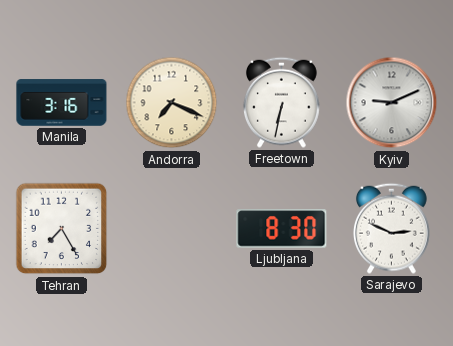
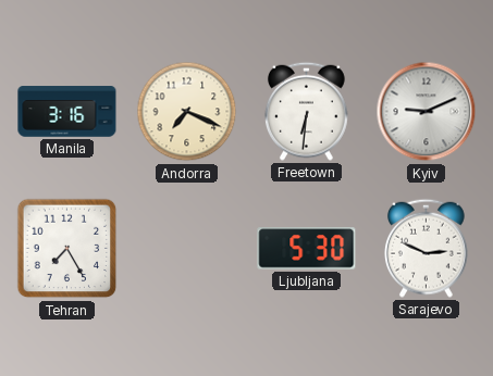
Freetown: 6:32 -> 6:31
Ljubljana: 8:30 -> 5:30
